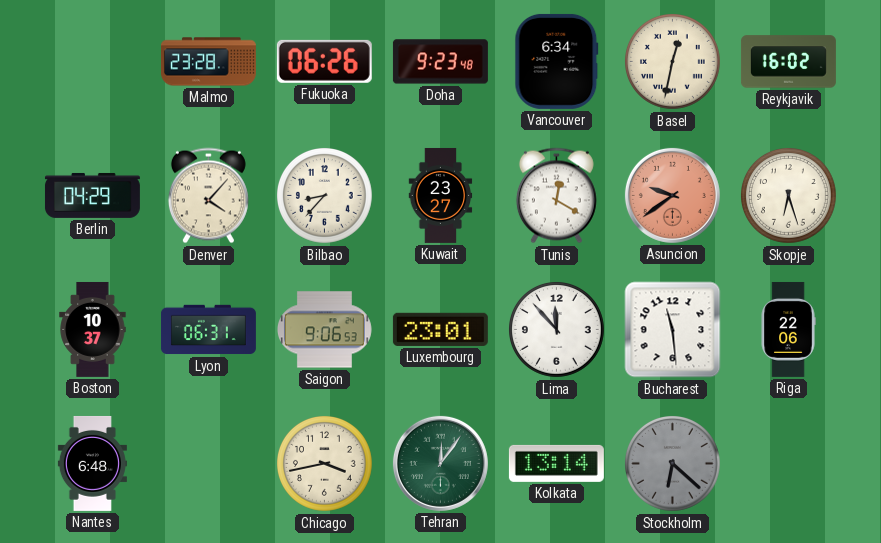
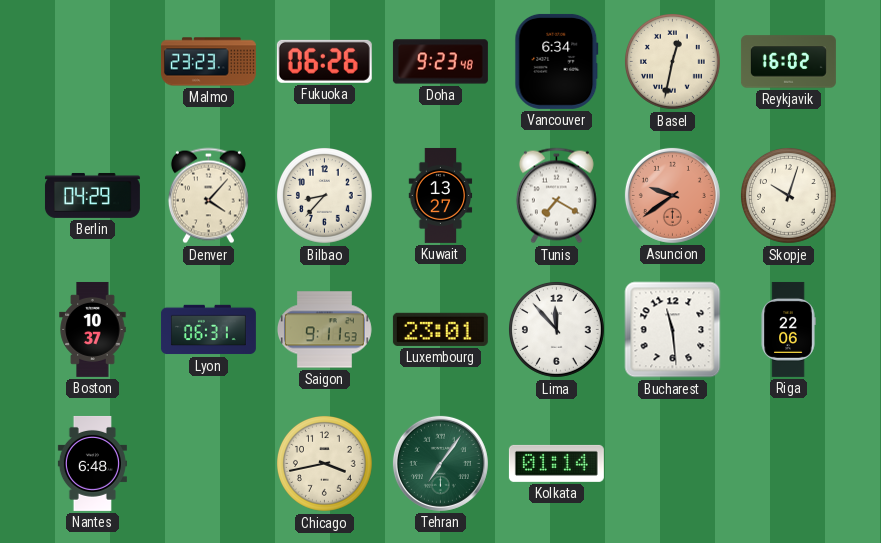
Malmo: 23:28 -> 23:23
Kuwait: 23:27 -> 13:27
Tunis: 12:20 -> 7:20
Skopje: 6:27 -> 10:03
Saigon: 9:06 -> 9:11
Tehran: 12:06 -> 7:06
Kolkata: 13:14 -> 01:14
Stockholm: 6:22 -> none
